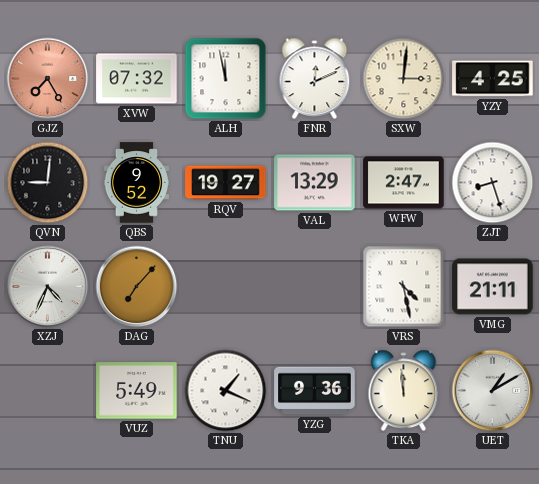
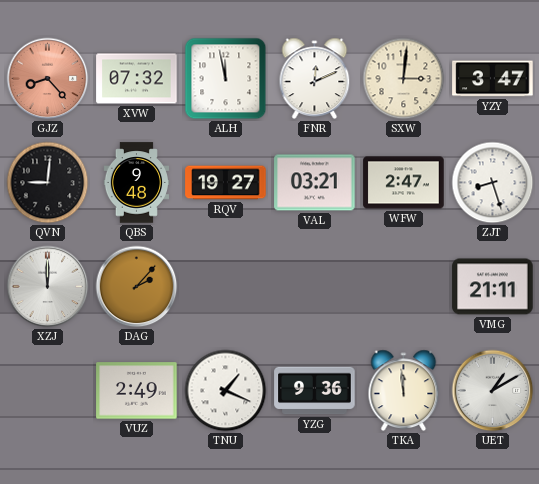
GJZ: 7:25 -> 8:23
YZY: 4:25 -> 3:47
QBS: 9:52 -> 9:48
VAL: 13:29 -> 03:21
XZJ: 4:34 -> 12:00
DAG: 7:07 -> 2:07
VRS: 4:28 -> none
VUZ: 5:49 -> 2:49
